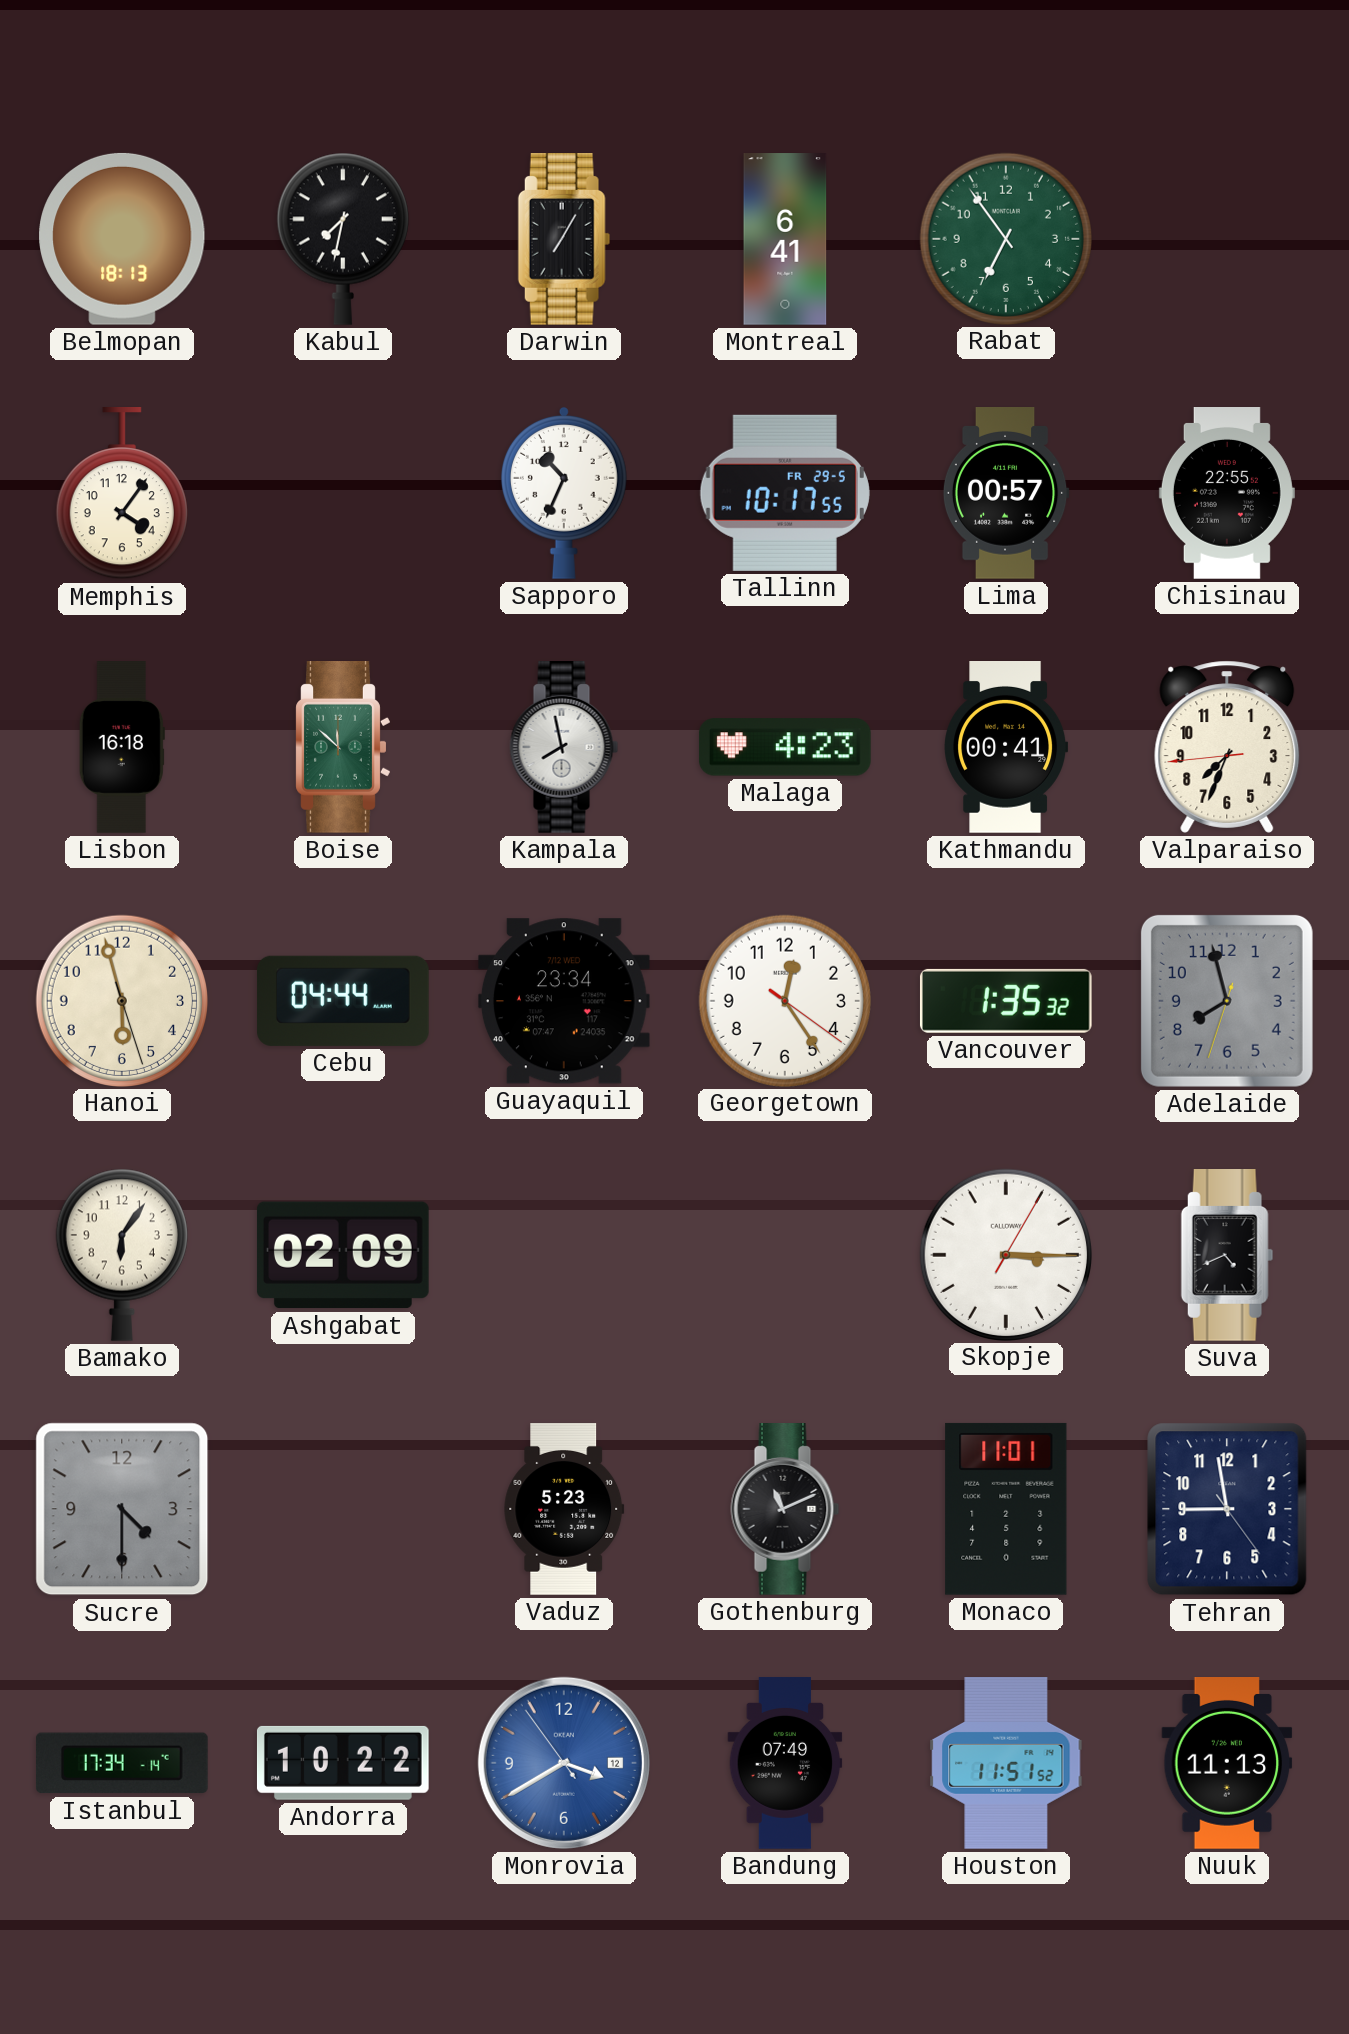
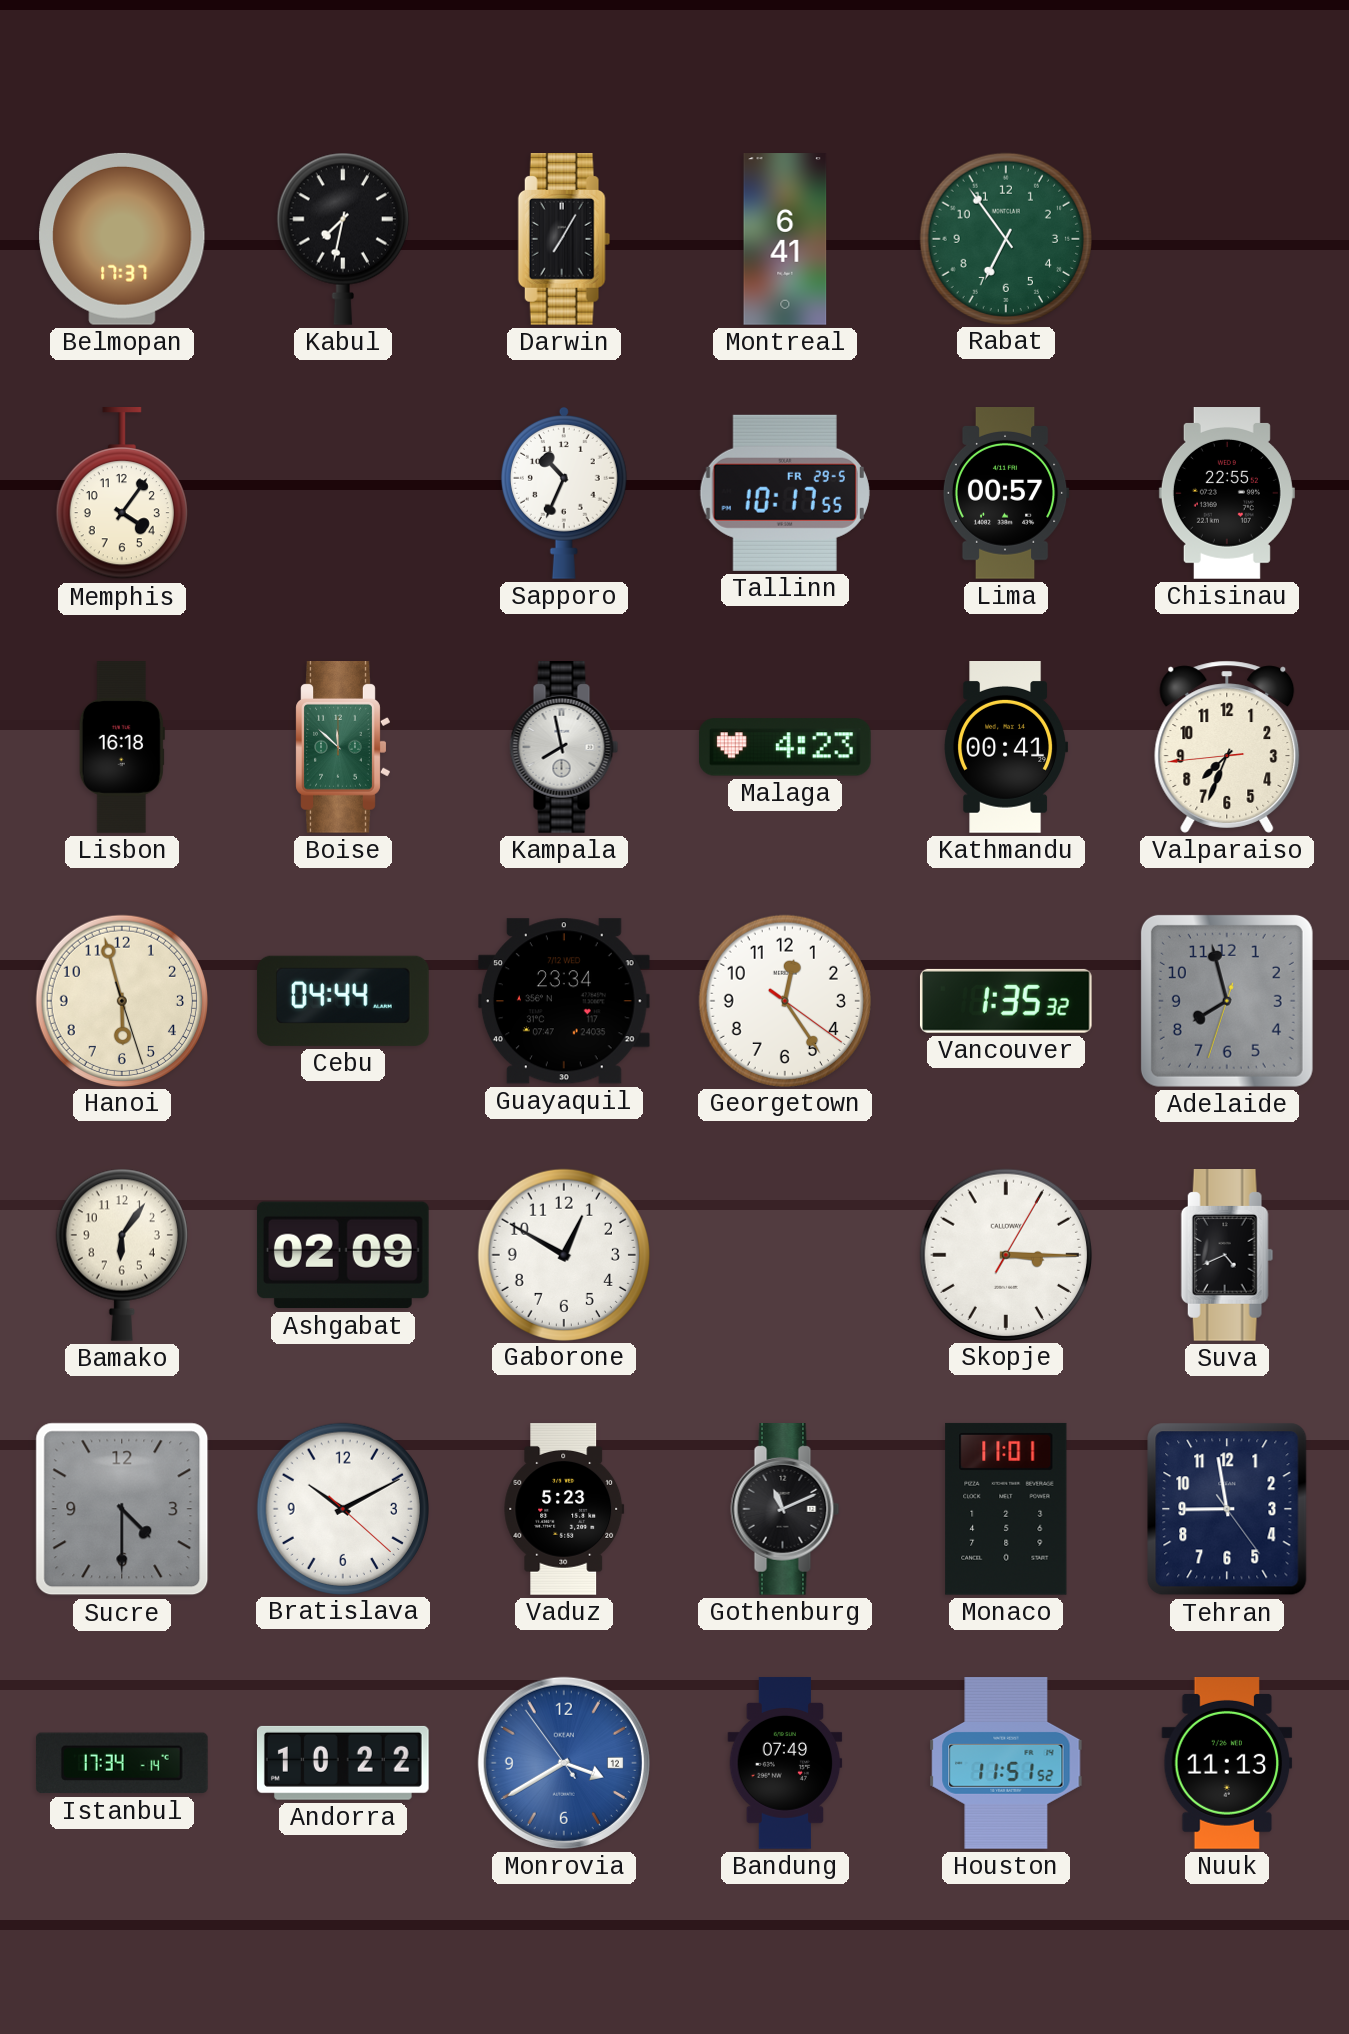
Belmopan: 18:13 -> 17:37
Gaborone: none -> 12:50
Bratislava: none -> 10:10
